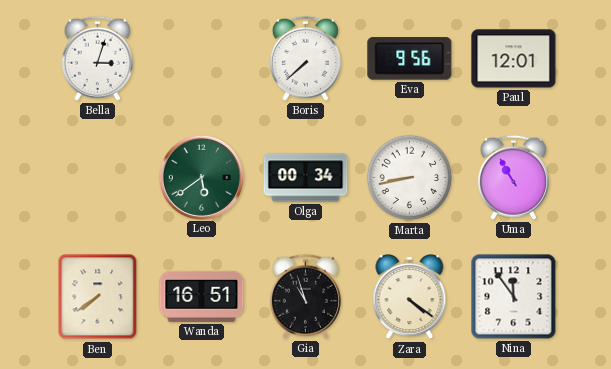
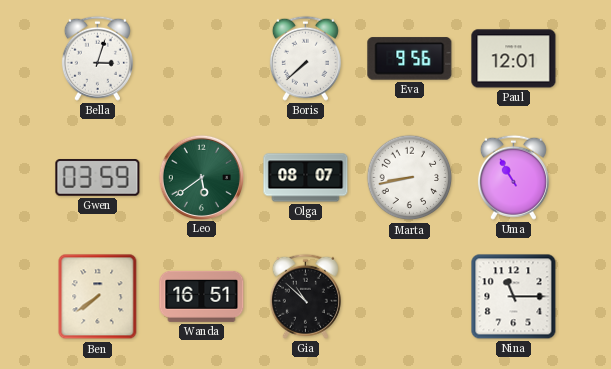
Gwen: none -> 03:59
Olga: 00:34 -> 08:07
Gia: 10:57 -> 10:52
Zara: 4:21 -> none
Nina: 11:54 -> 11:15
